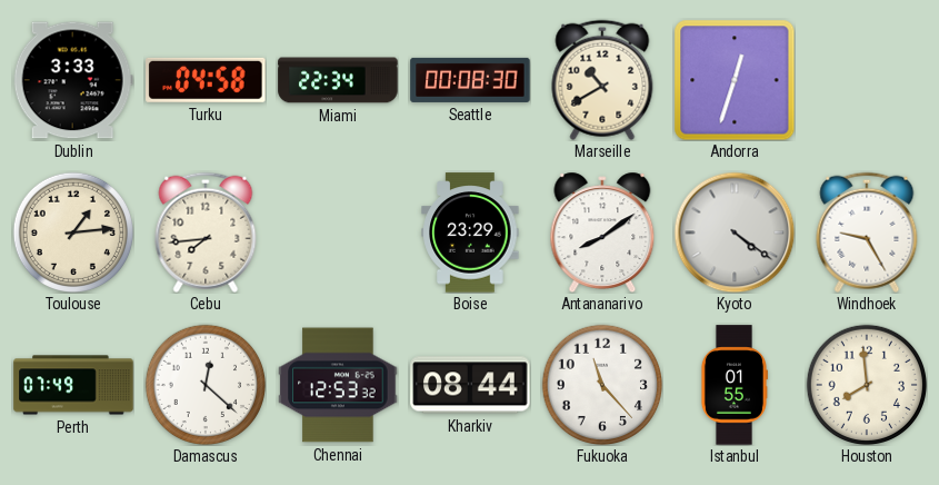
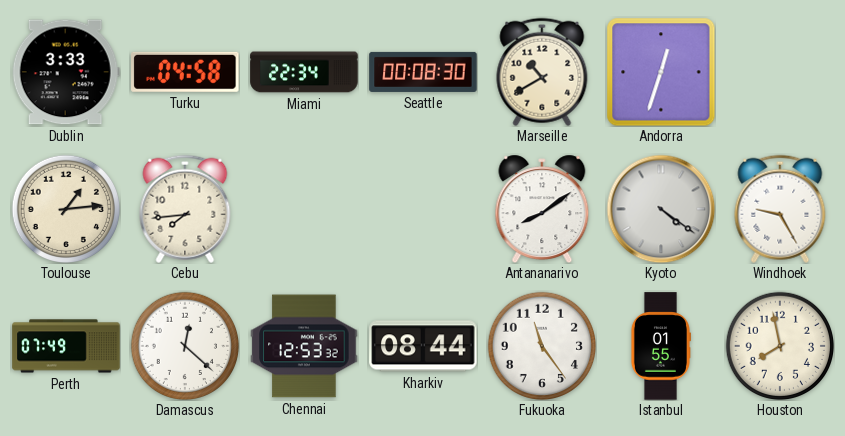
Boise: 23:29 -> none
Fukuoka: 11:23 -> 11:24
Houston: 7:59 -> 7:58
